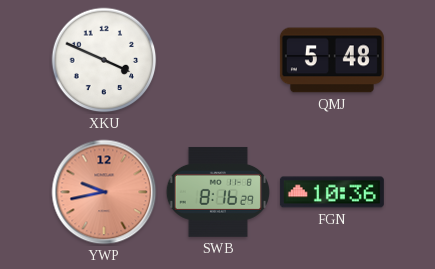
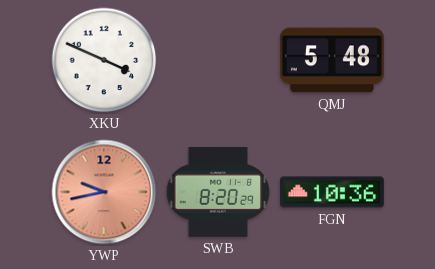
SWB: 8:16 -> 8:20
